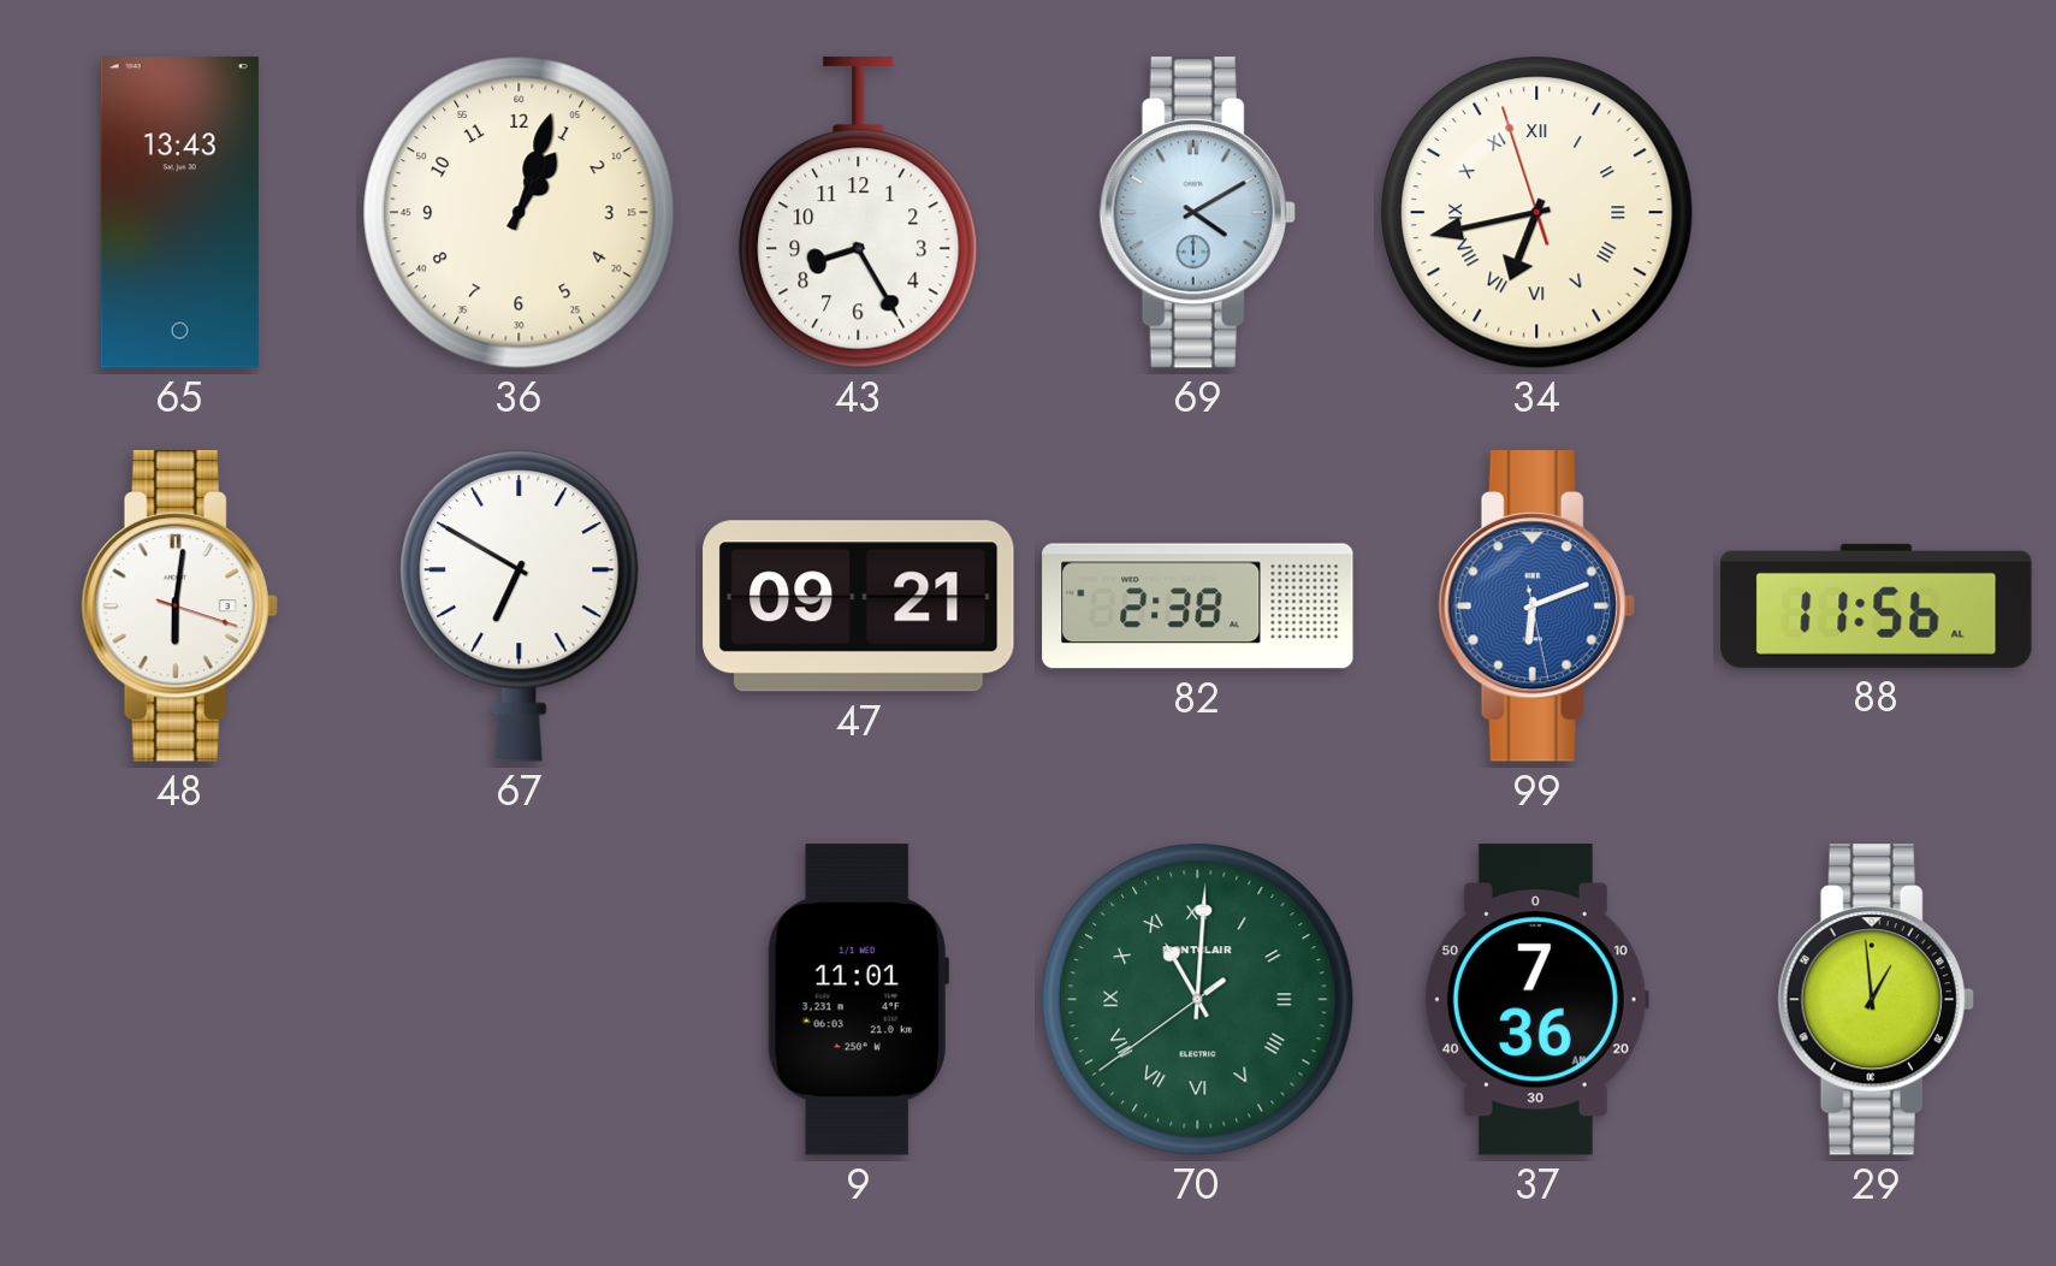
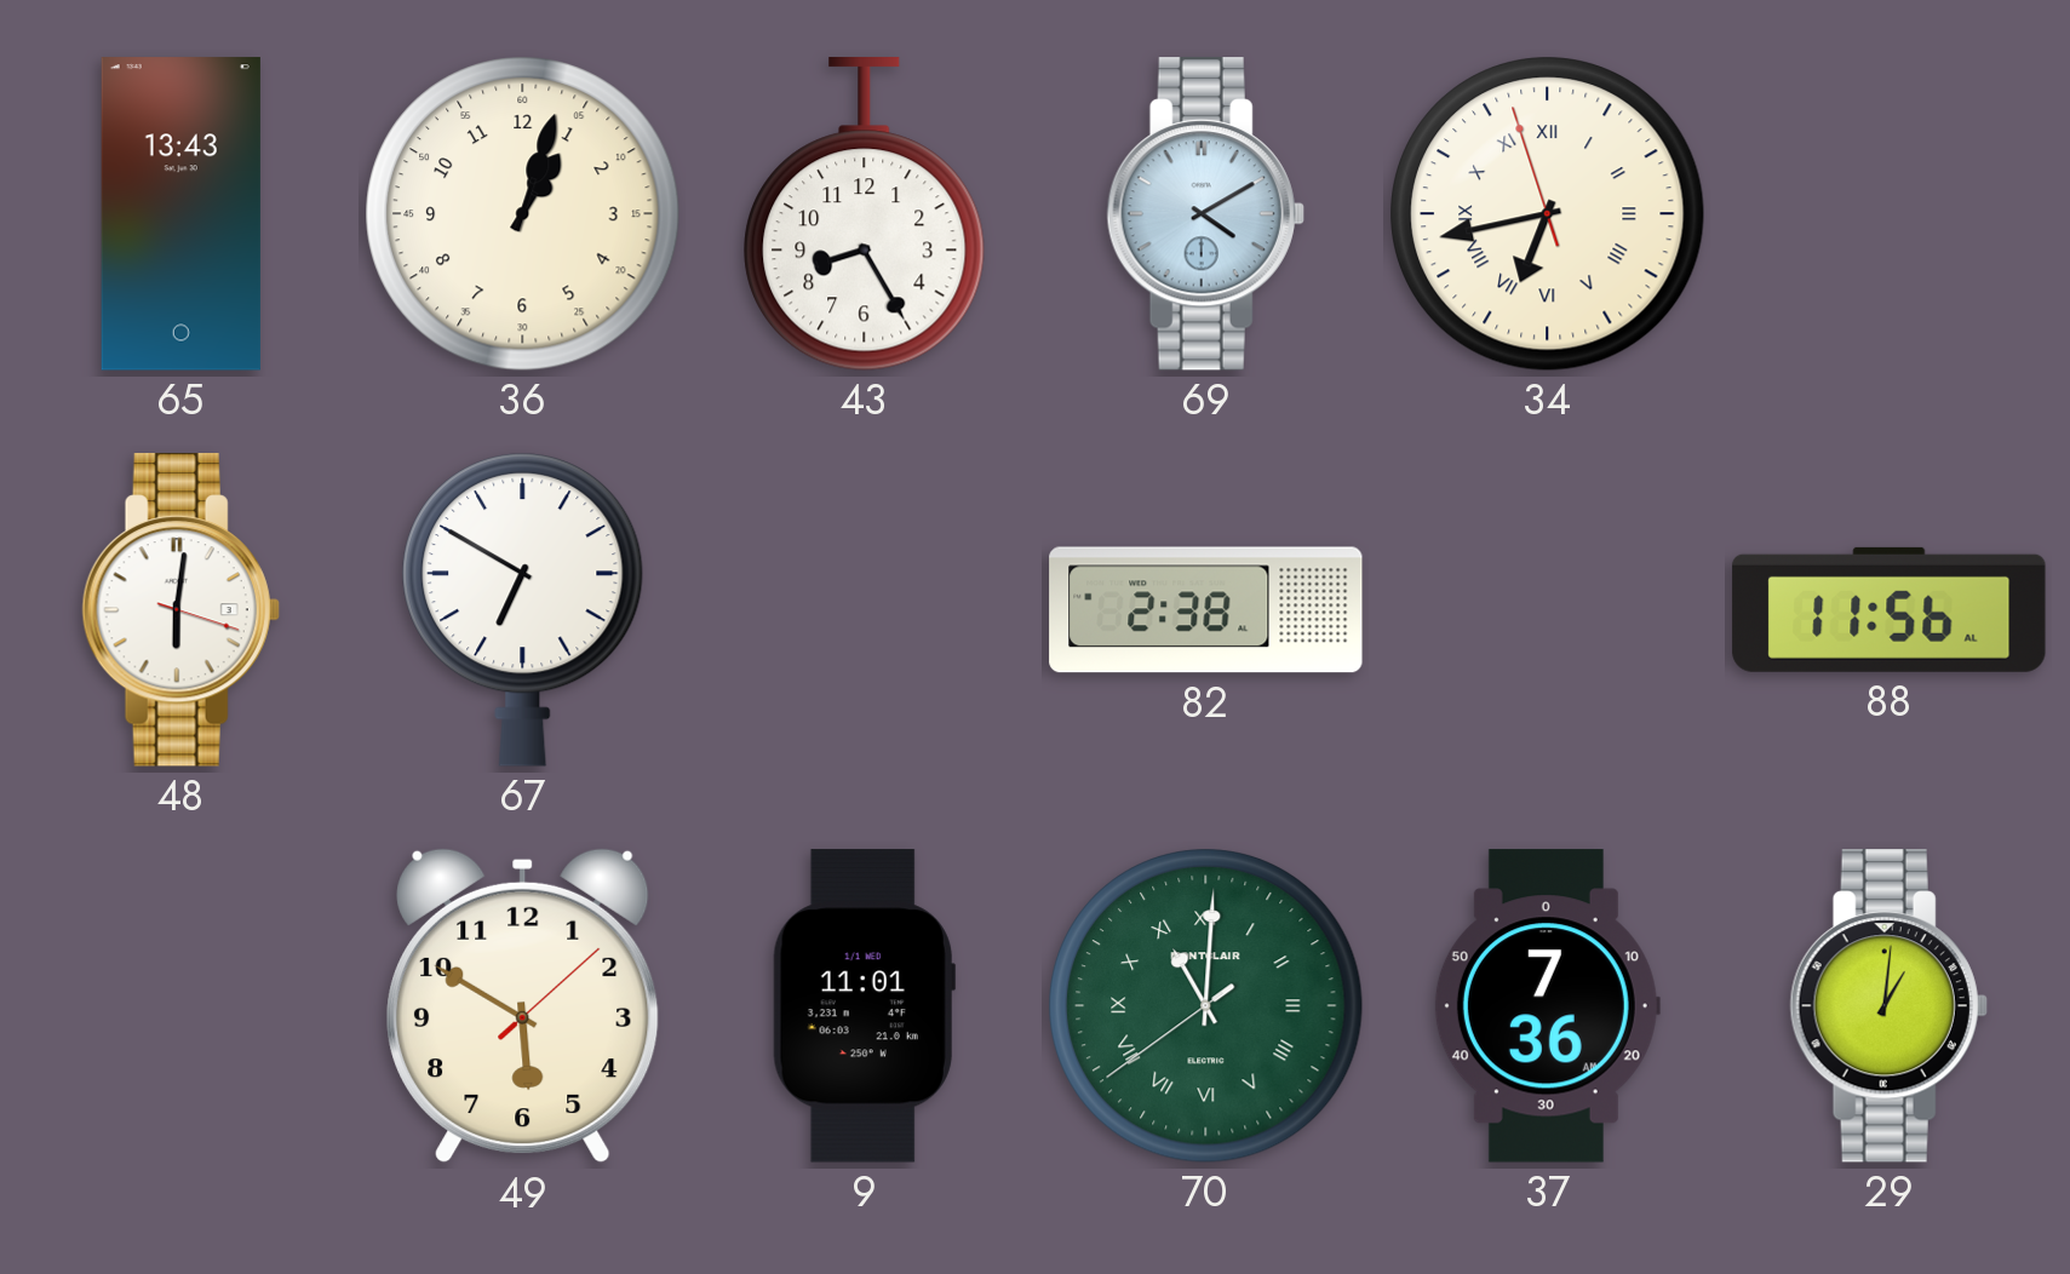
47: 09:21 -> none
99: 6:11 -> none
49: none -> 5:50
29: 12:59 -> 1:01
